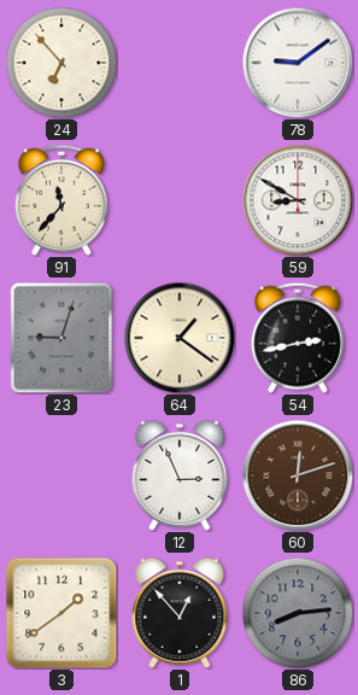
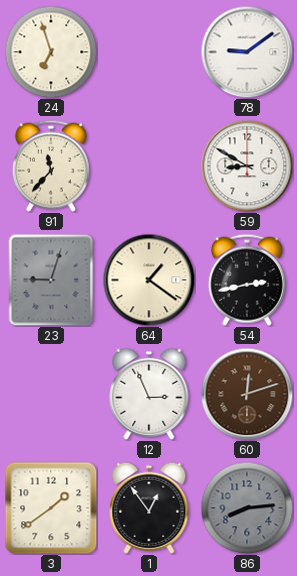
24: 6:53 -> 6:57
1: 12:53 -> 12:54
